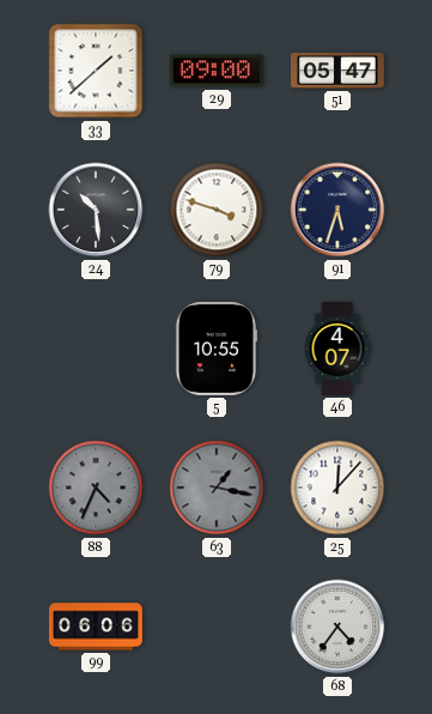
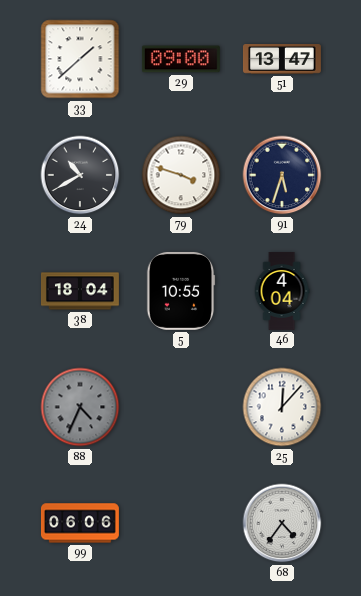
51: 05:47 -> 13:47
24: 10:29 -> 10:40
38: none -> 18:04
46: 4:07 -> 4:04
63: 1:17 -> none
